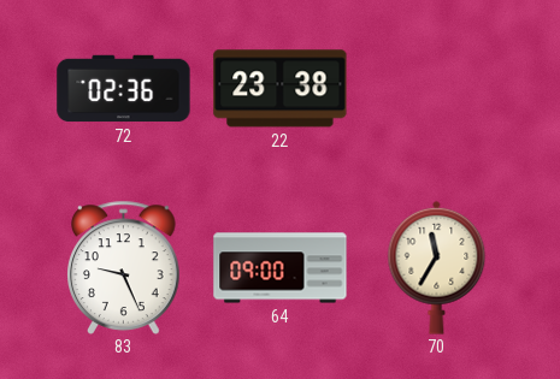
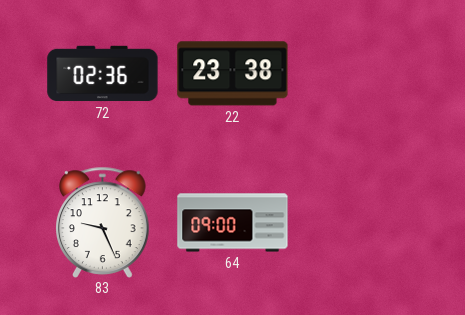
70: 11:35 -> none
